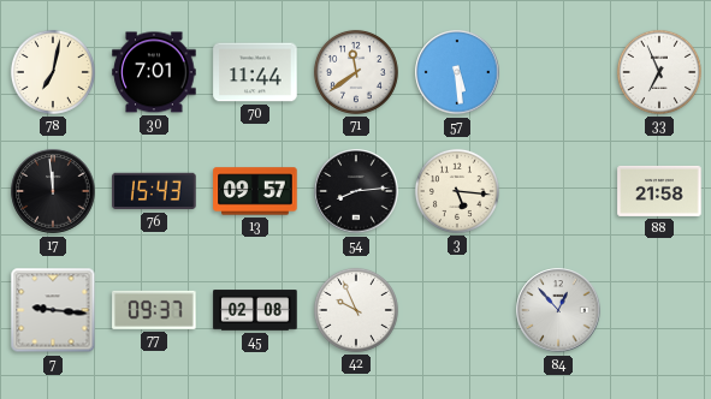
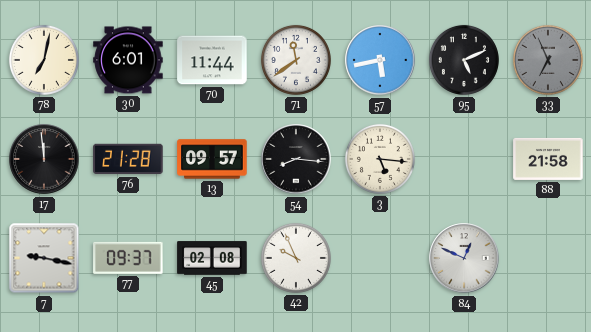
30: 7:01 -> 6:01
57: 5:29 -> 5:43
95: none -> 5:11
33 dial: white -> grey
76: 15:43 -> 21:28
54: 8:14 -> 8:16
7: 9:16 -> 9:17
84: 12:53 -> 12:49
